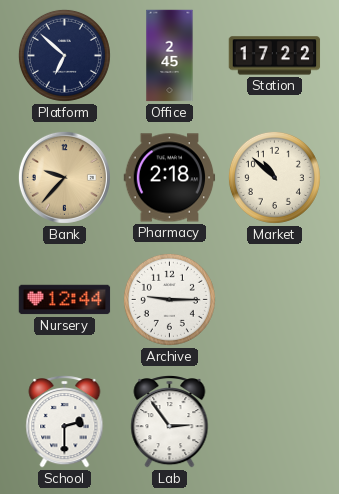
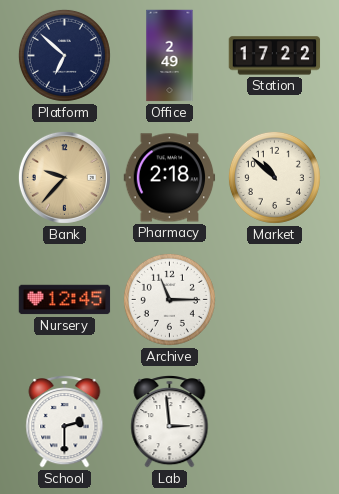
Office: 2:45 -> 2:49
Nursery: 12:44 -> 12:45
Archive: 9:15 -> 11:15
Lab: 2:54 -> 2:59
